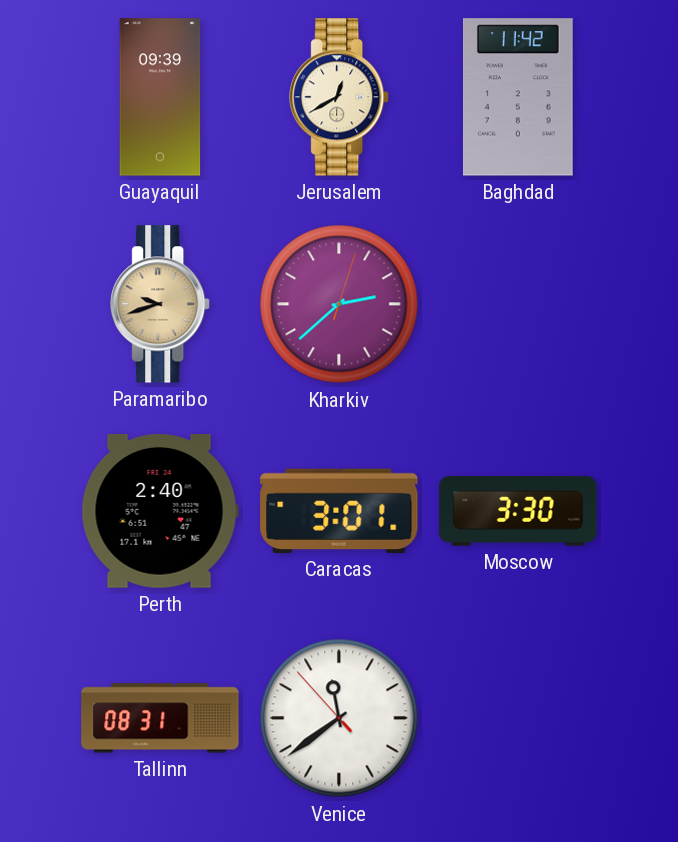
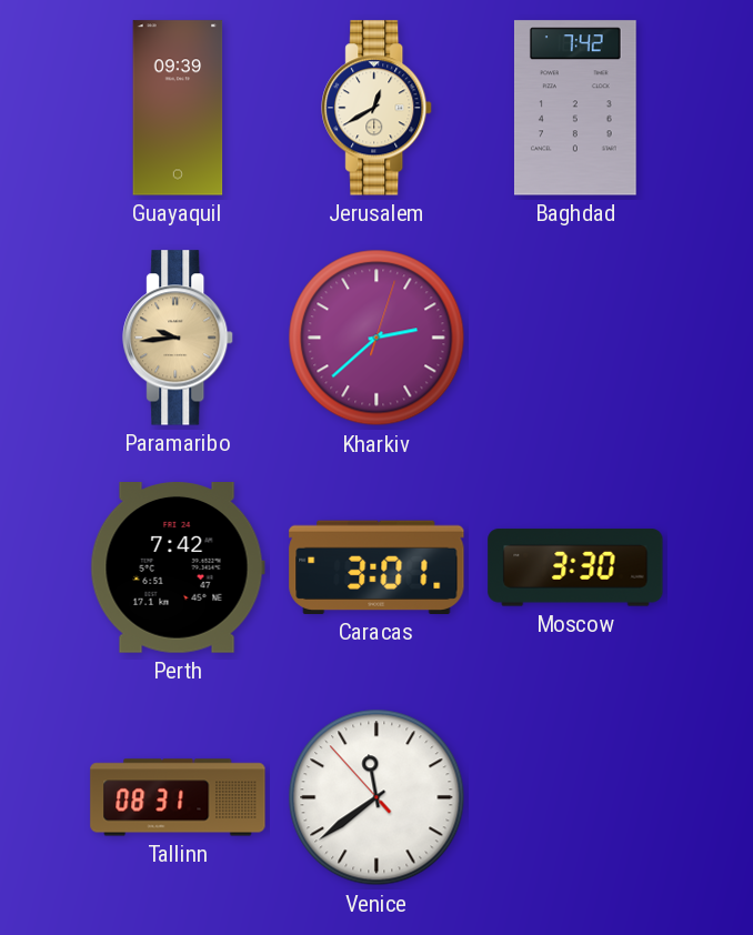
Baghdad: 11:42 -> 7:42
Paramaribo: 9:42 -> 9:44
Perth: 2:40 -> 7:42
